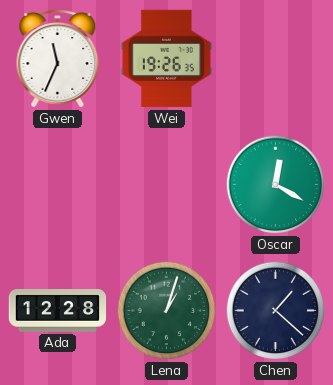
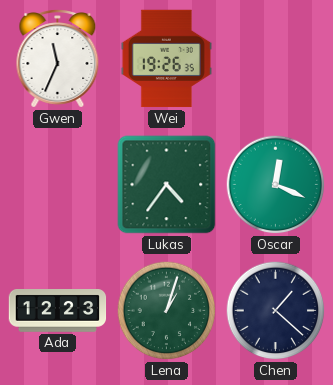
Lukas: none -> 4:36
Oscar: 12:20 -> 12:19
Ada: 12:28 -> 12:23
